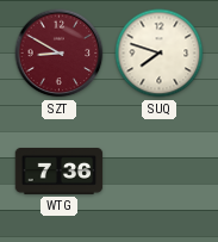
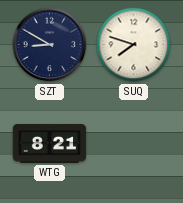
SZT dial: burgundy -> navy
WTG: 7:36 -> 8:21
